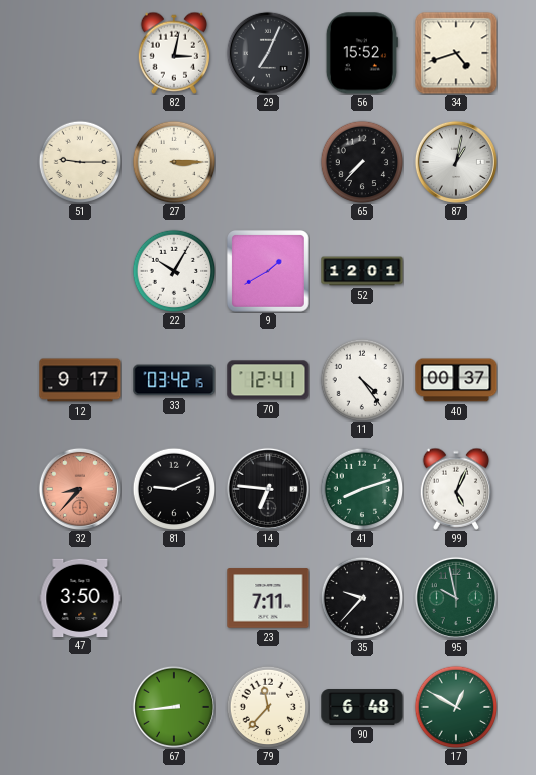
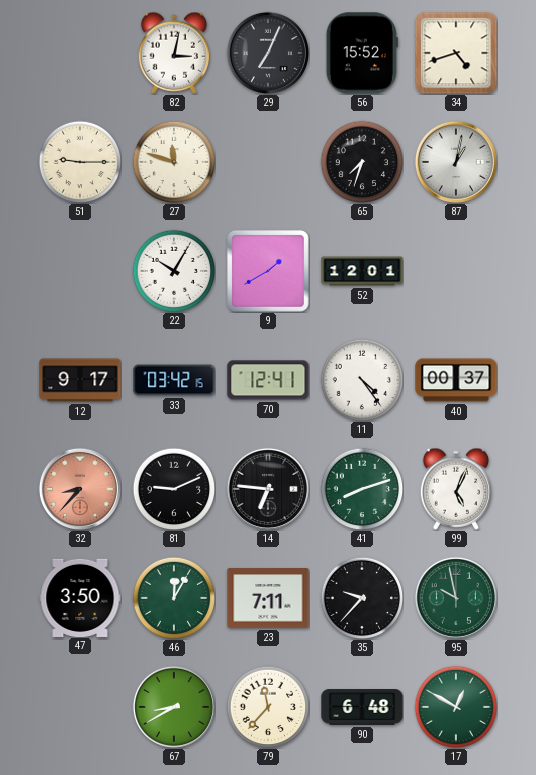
27: 3:15 -> 11:48
65: 7:37 -> 7:33
46: none -> 12:05
67: 8:44 -> 8:40
